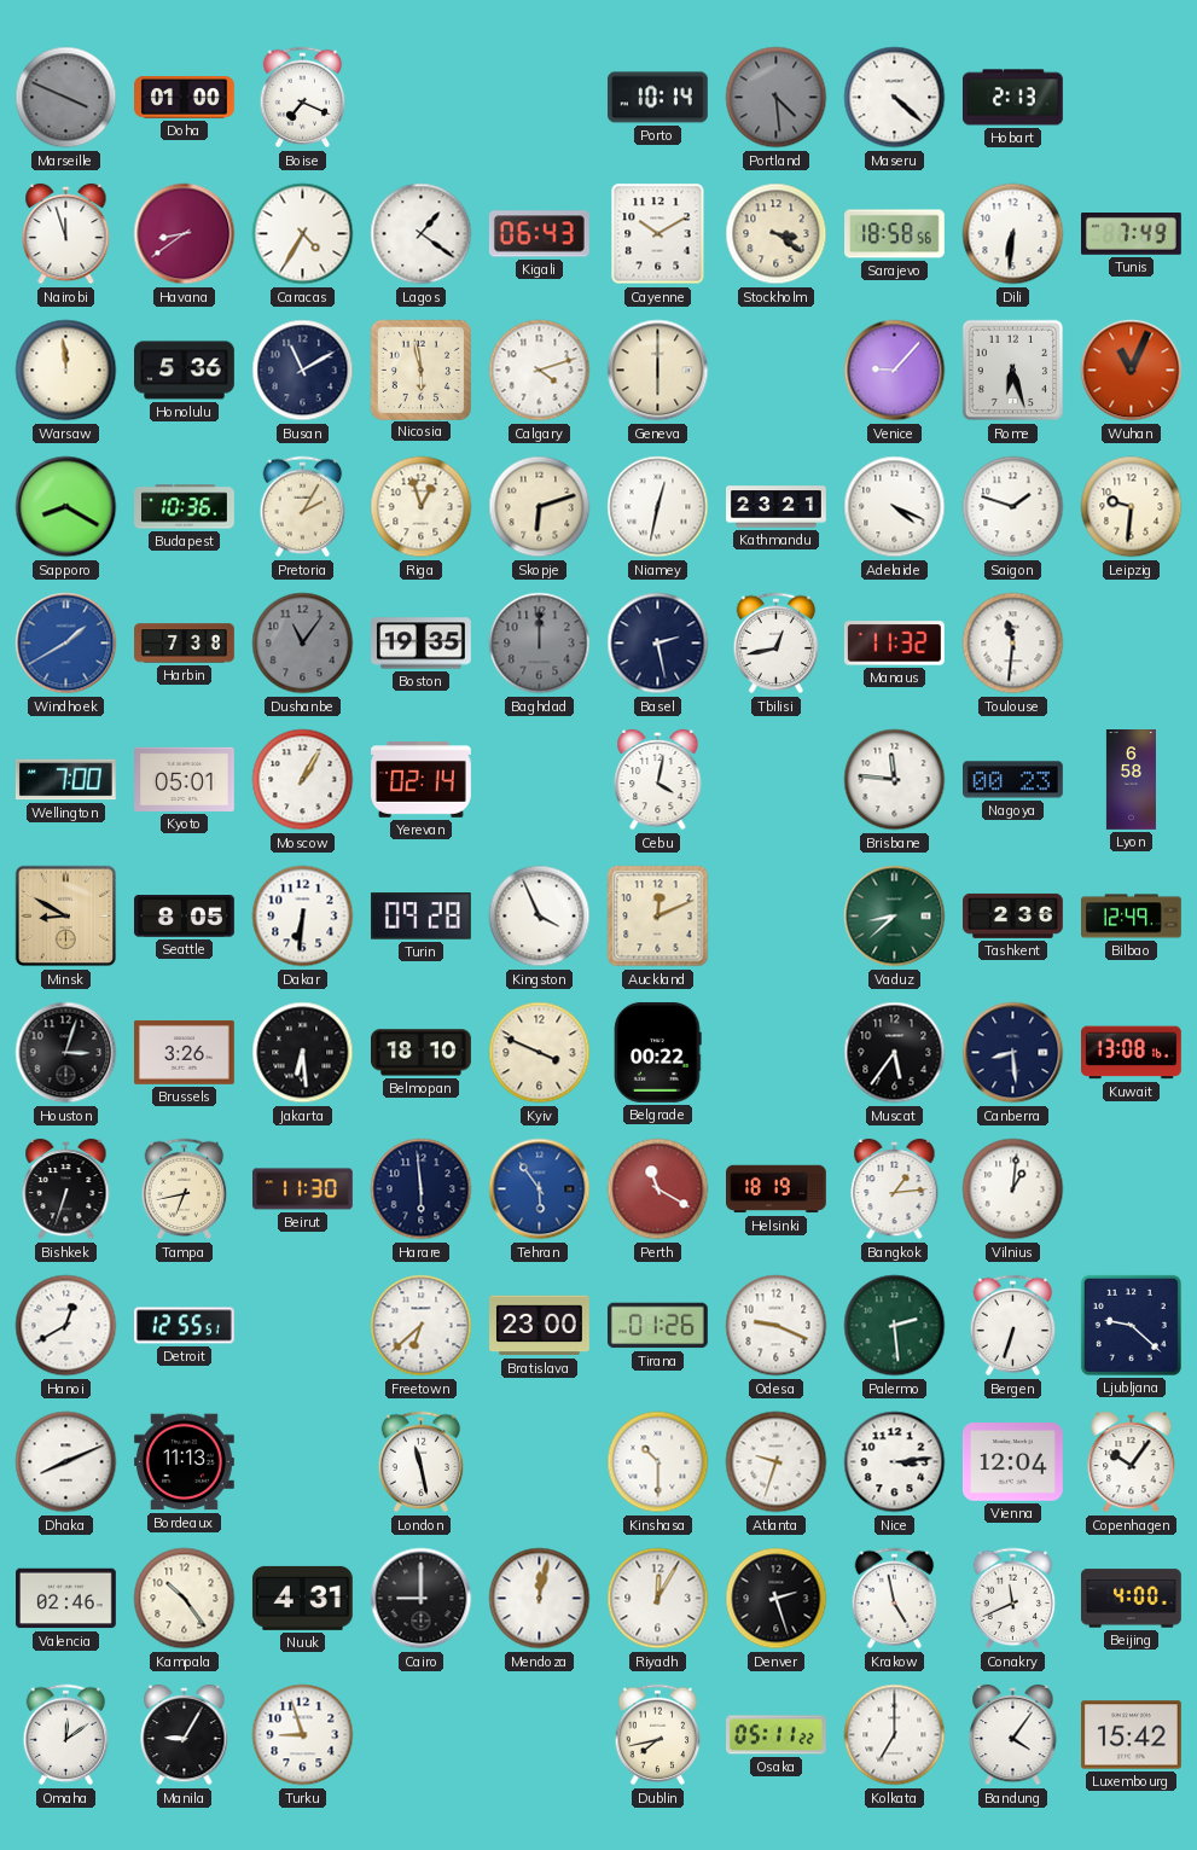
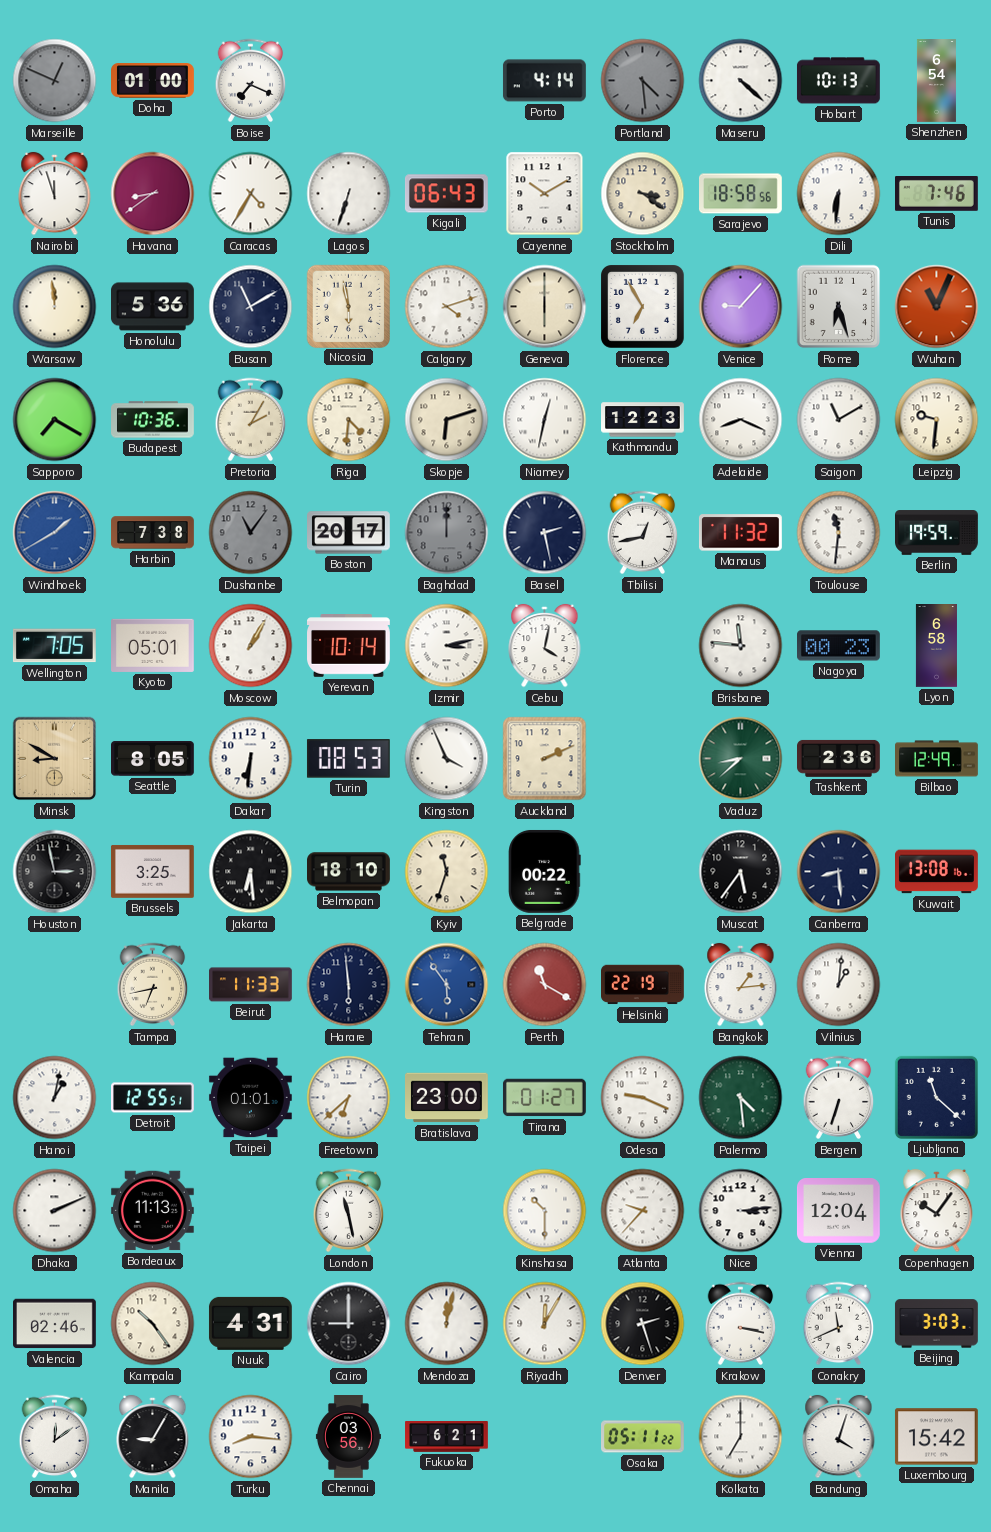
Marseille: 3:49 -> 12:49
Porto: 10:14 -> 4:14
Hobart: 2:13 -> 10:13
Shenzhen: none -> 6:54
Lagos: 1:21 -> 6:33
Tunis: 7:49 -> 7:46
Florence: none -> 6:55
Sapporo: 8:20 -> 7:20
Riga: 12:57 -> 4:31
Kathmandu: 23:21 -> 12:23
Adelaide: 4:19 -> 8:19
Saigon: 1:48 -> 11:10
Boston: 19:35 -> 20:17
Berlin: none -> 19:59
Wellington: 7:00 -> 7:05
Yerevan: 02:14 -> 10:14
Izmir: none -> 3:13
Turin: 09:28 -> 08:53
Auckland: 12:11 -> 2:11
Houston: 3:03 -> 2:58
Brussels: 3:26 -> 3:25
Kyiv: 3:49 -> 11:33
Bishkek: 6:33 -> none
Beirut: 11:30 -> 11:33
Helsinki: 18:19 -> 22:19
Hanoi: 12:40 -> 1:02
Taipei: none -> 01:01
Tirana: 01:26 -> 01:27
Palermo: 2:29 -> 4:29
Ljubljana: 9:22 -> 11:22
Dhaka: 8:11 -> 2:11
Atlanta: 9:33 -> 9:37
Krakow: 4:58 -> 3:17
Beijing: 4:00 -> 3:03
Turku: 8:57 -> 8:16
Chennai: none -> 03:56
Fukuoka: none -> 6:21
Dublin: 7:43 -> none
Bandung: 4:06 -> 4:03
